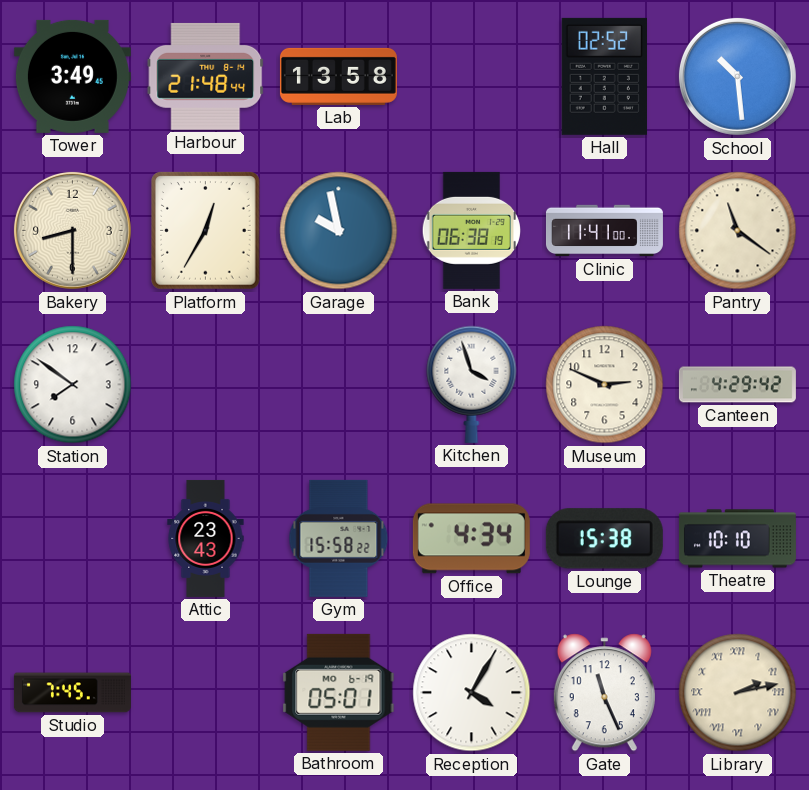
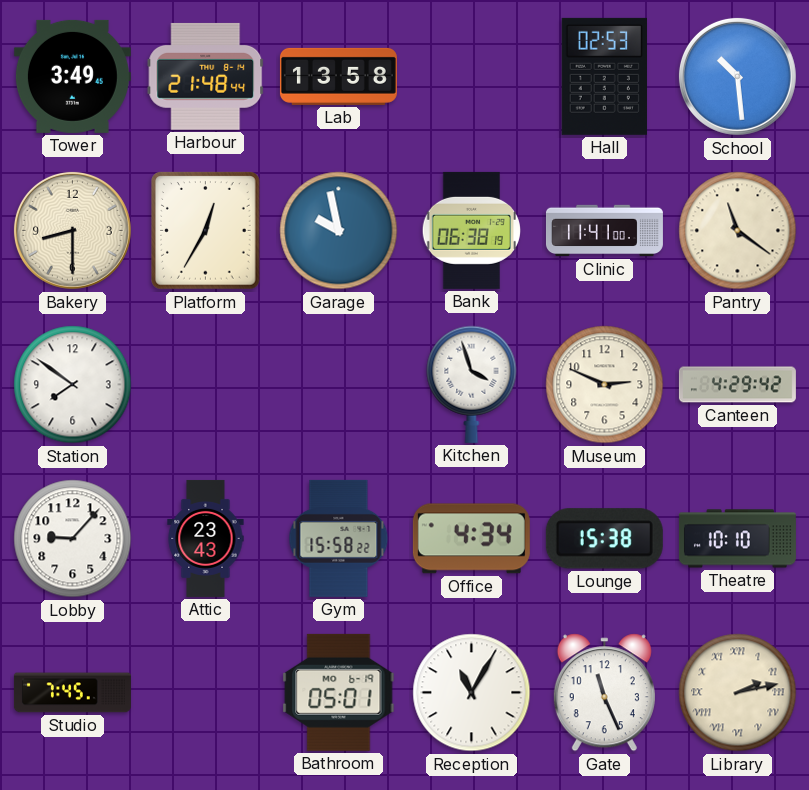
Hall: 02:52 -> 02:53
Lobby: none -> 9:07
Reception: 4:05 -> 11:05
